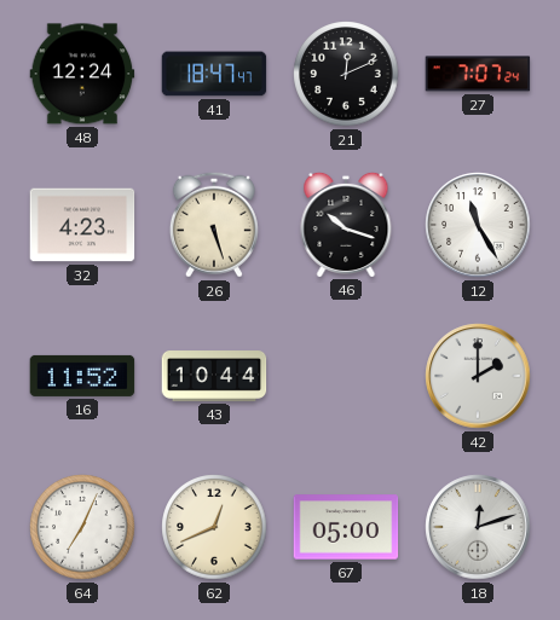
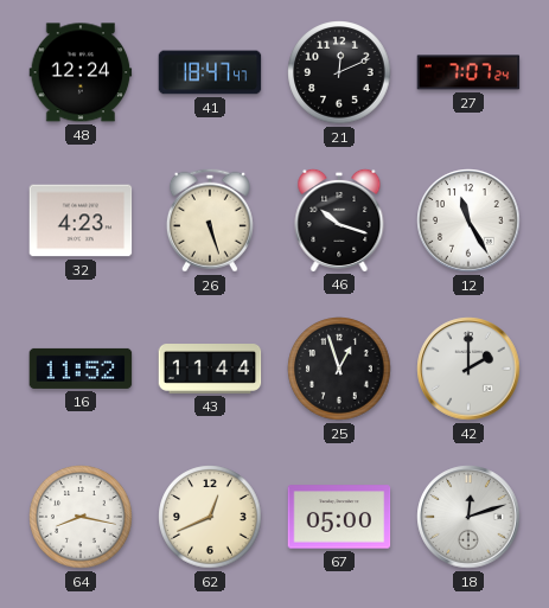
43: 10:44 -> 11:44
25: none -> 12:57
64: 7:04 -> 8:17
